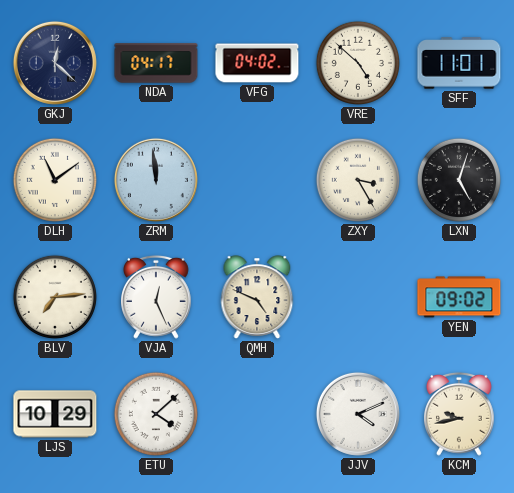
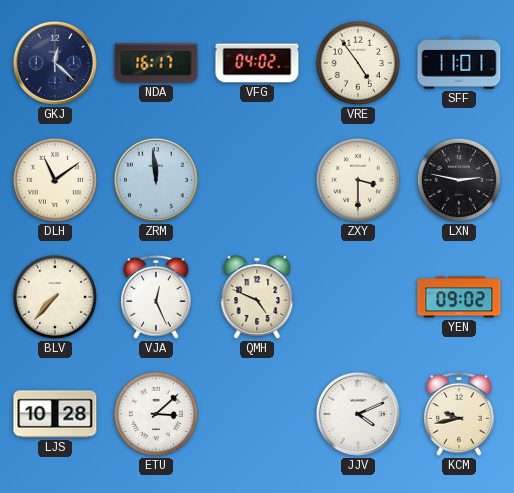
NDA: 04:17 -> 16:17
VRE: 4:52 -> 4:54
ZXY: 3:25 -> 3:30
LXN: 5:03 -> 2:47
BLV: 7:14 -> 7:37
LJS: 10:29 -> 10:28
ETU: 4:08 -> 3:08
